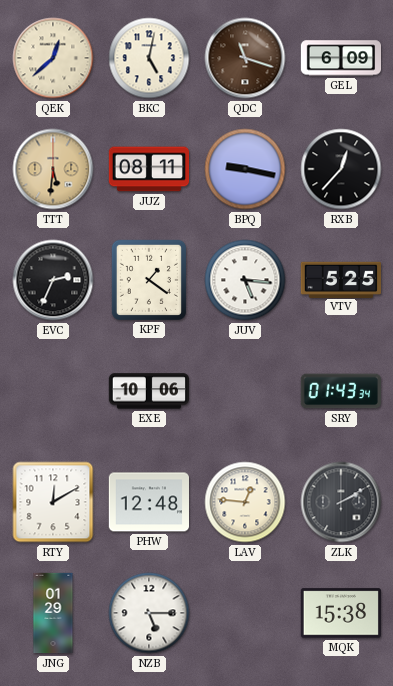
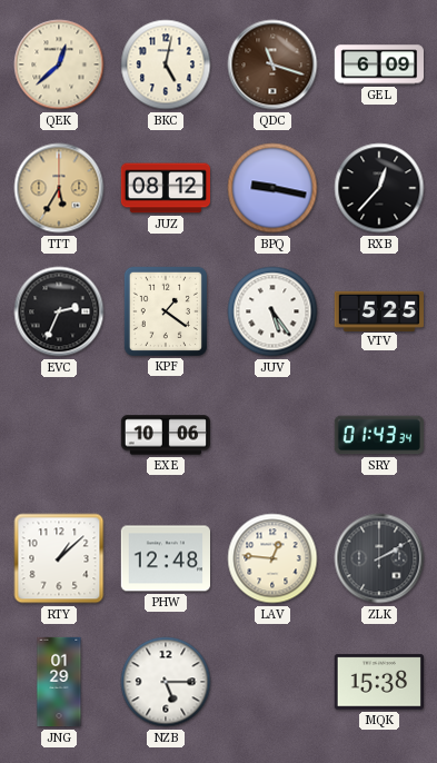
TTT: 5:31 -> 5:35
JUZ: 08:11 -> 08:12
JUV: 5:16 -> 5:24
RTY: 12:10 -> 1:08
